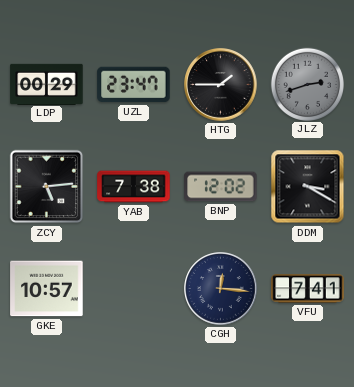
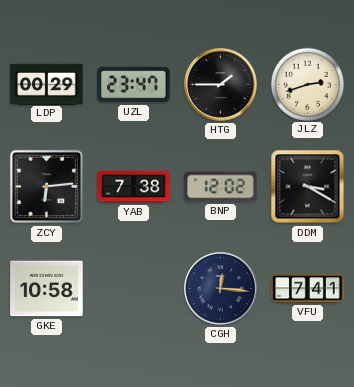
JLZ dial: grey -> cream
ZCY: 5:14 -> 6:14
GKE: 10:57 -> 10:58
